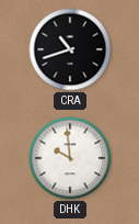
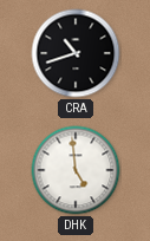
DHK: 9:59 -> 4:59
